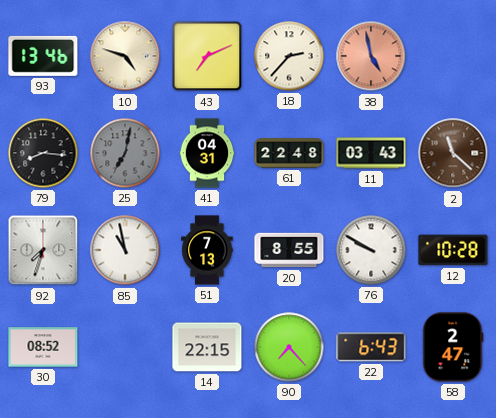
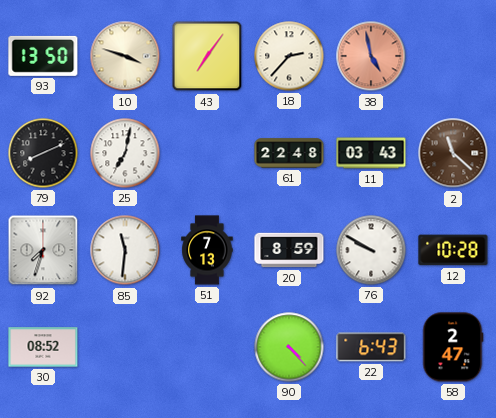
93: 13:46 -> 13:50
10: 4:48 -> 3:48
43: 7:11 -> 7:06
79: 8:16 -> 8:11
25 dial: grey -> white
41: 04:31 -> none
85: 10:58 -> 11:31
20: 8:55 -> 8:59
14: 22:15 -> none
90: 7:23 -> 4:23
